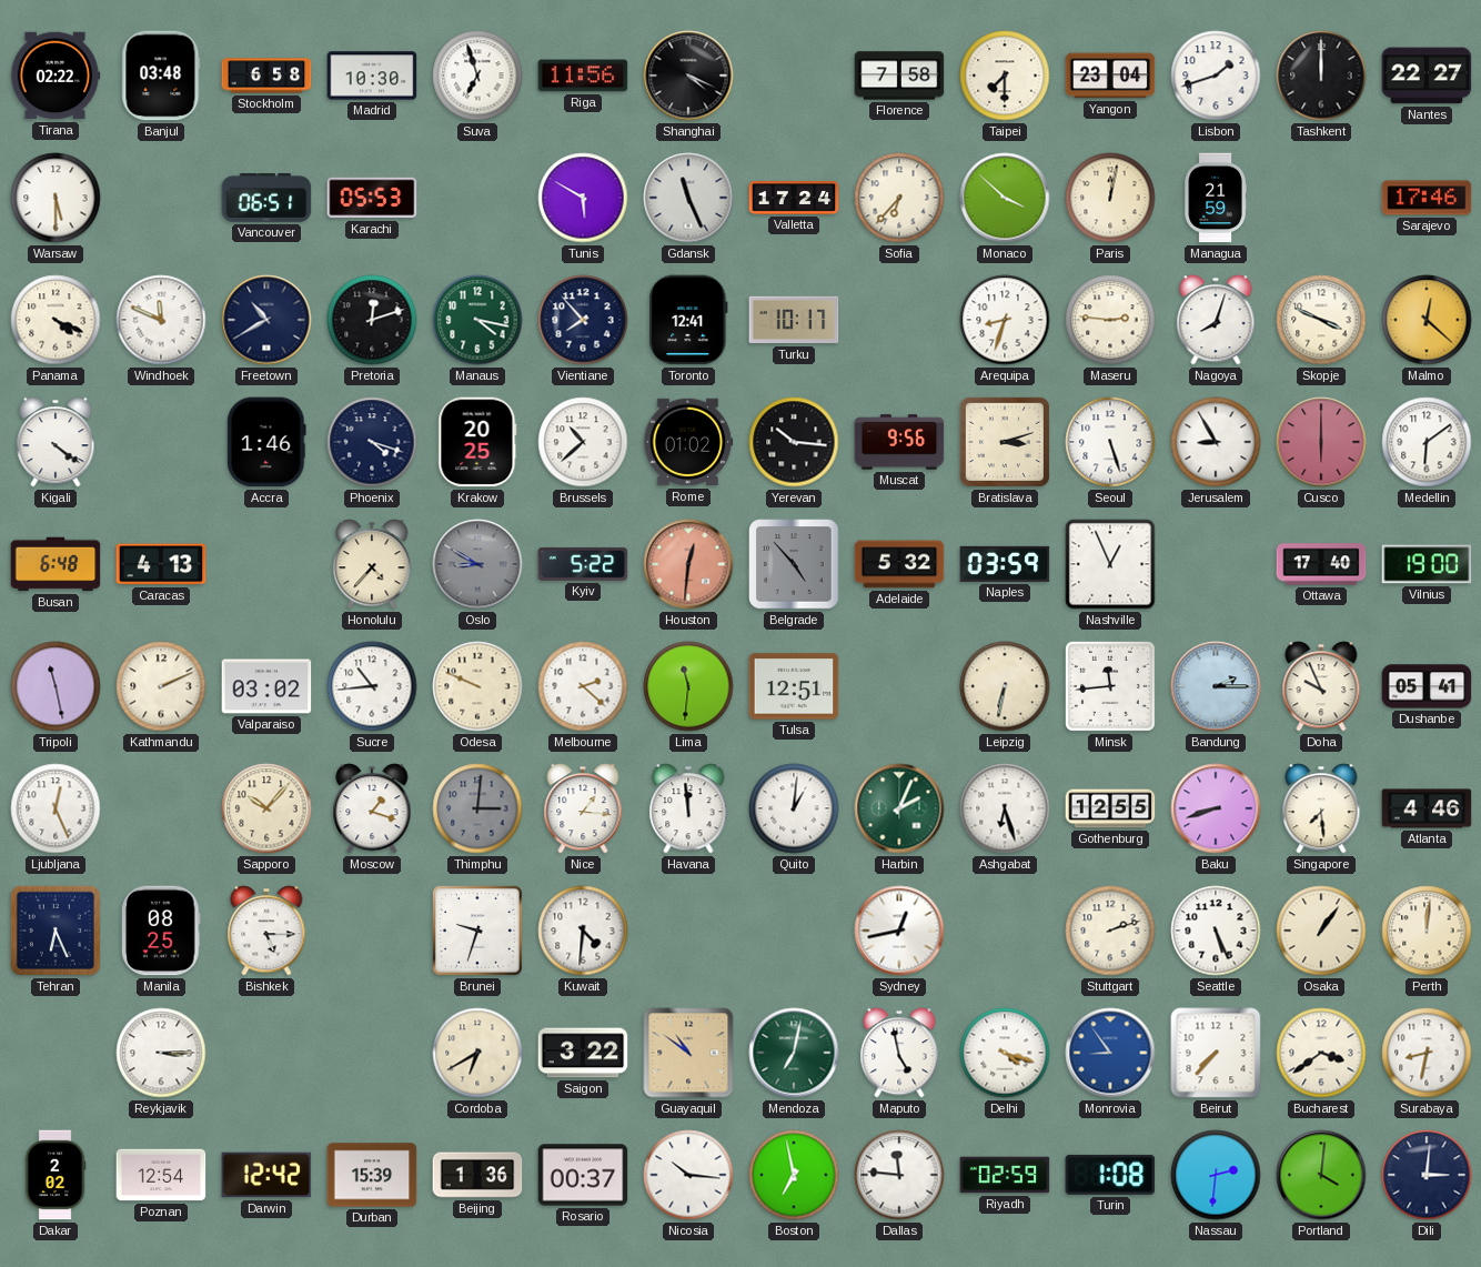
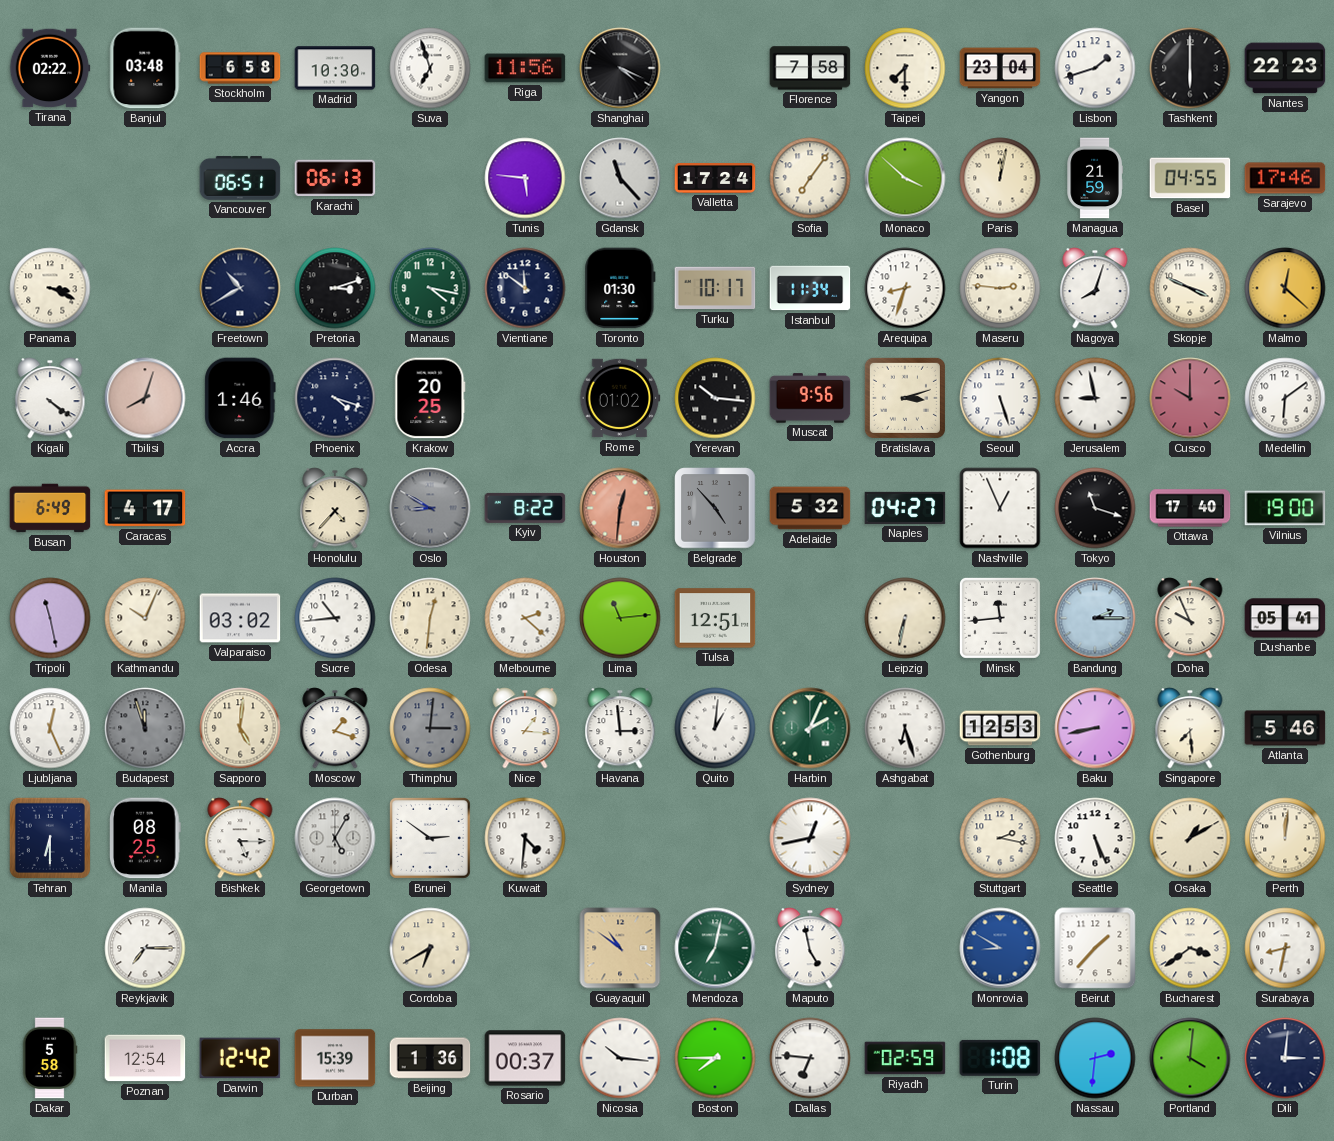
Tashkent: 12:00 -> 6:00
Nantes: 22:27 -> 22:23
Warsaw: 5:30 -> none
Karachi: 05:53 -> 06:13
Tunis: 5:50 -> 5:46
Gdansk: 11:26 -> 11:23
Sofia: 6:37 -> 7:06
Basel: none -> 04:55
Panama: 4:19 -> 3:19
Windhoek: 11:49 -> none
Pretoria: 12:12 -> 3:12
Vientiane: 7:53 -> 11:51
Toronto: 12:41 -> 01:30
Istanbul: none -> 11:34
Tbilisi: none -> 8:03
Brussels: 10:38 -> none
Jerusalem: 8:55 -> 8:58
Cusco: 6:00 -> 10:00
Busan: 6:48 -> 6:49
Caracas: 4:13 -> 4:17
Kyiv: 5:22 -> 8:22
Naples: 03:59 -> 04:27
Tokyo: none -> 11:18
Kathmandu: 2:11 -> 10:04
Odesa: 9:49 -> 12:31
Lima: 11:31 -> 11:14
Budapest: none -> 11:57
Sapporo: 10:07 -> 5:01
Havana: 11:59 -> 2:59
Gothenburg: 12:55 -> 12:53
Baku: 8:42 -> 8:43
Atlanta: 4:46 -> 5:46
Tehran: 6:26 -> 6:30
Georgetown: none -> 5:05
Brunei: 9:33 -> 2:51
Stuttgart: 2:12 -> 2:17
Osaka: 1:06 -> 1:10
Reykjavik: 3:15 -> 7:15
Saigon: 3:22 -> none
Delhi: 4:18 -> none
Monrovia: 8:54 -> 8:50
Beirut: 7:37 -> 1:37
Dakar: 2:02 -> 5:58
Boston: 6:58 -> 7:45
Dallas: 11:46 -> 6:46
